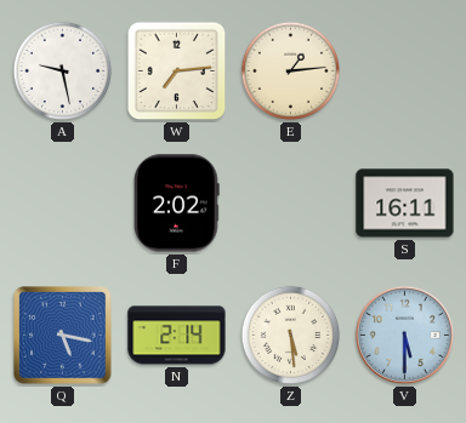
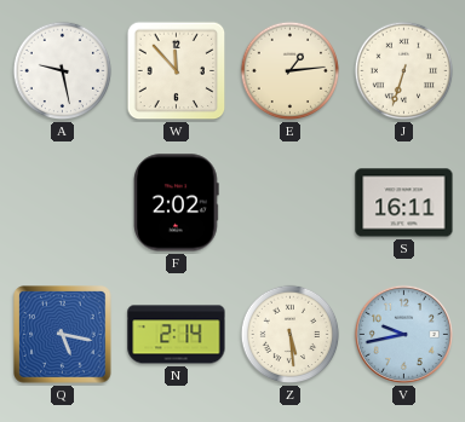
W: 7:14 -> 11:53
J: none -> 6:33
V: 5:30 -> 9:43
